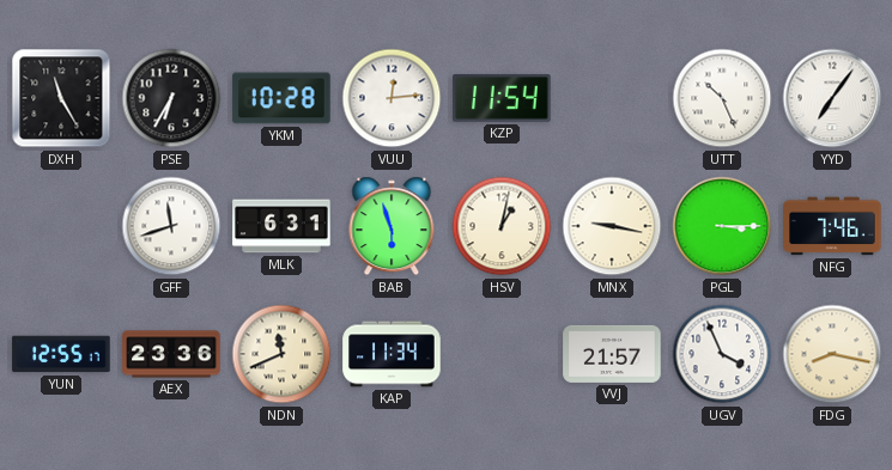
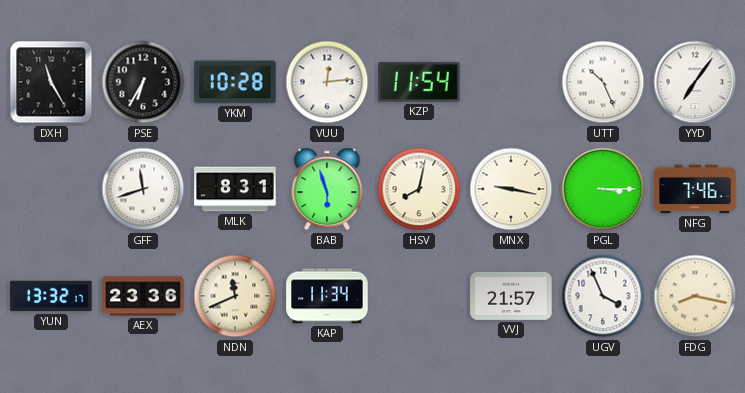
MLK: 6:31 -> 8:31
HSV: 1:02 -> 8:02
YUN: 12:55 -> 13:32
